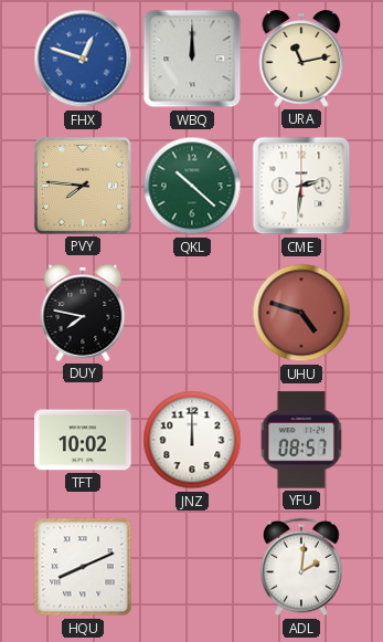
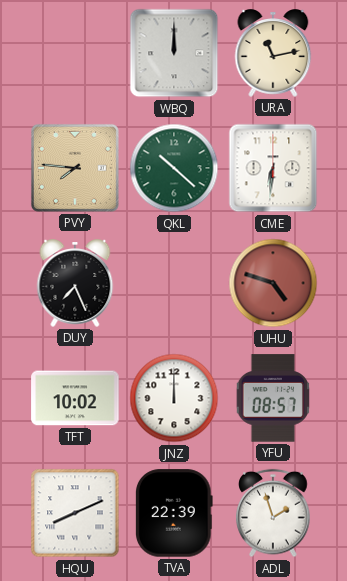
FHX: 12:48 -> none
CME: 2:31 -> 6:31
DUY: 7:47 -> 7:26
TVA: none -> 22:39
ADL: 2:01 -> 1:57
